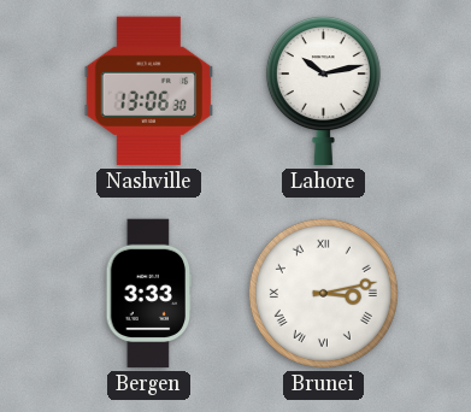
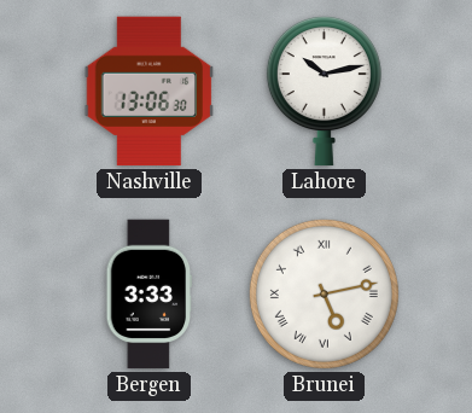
Brunei: 3:13 -> 5:13
